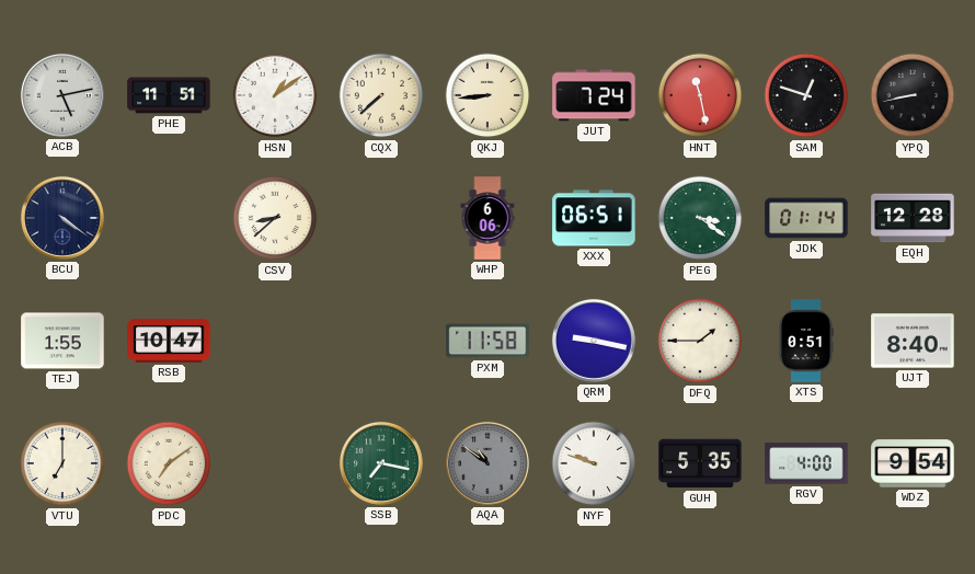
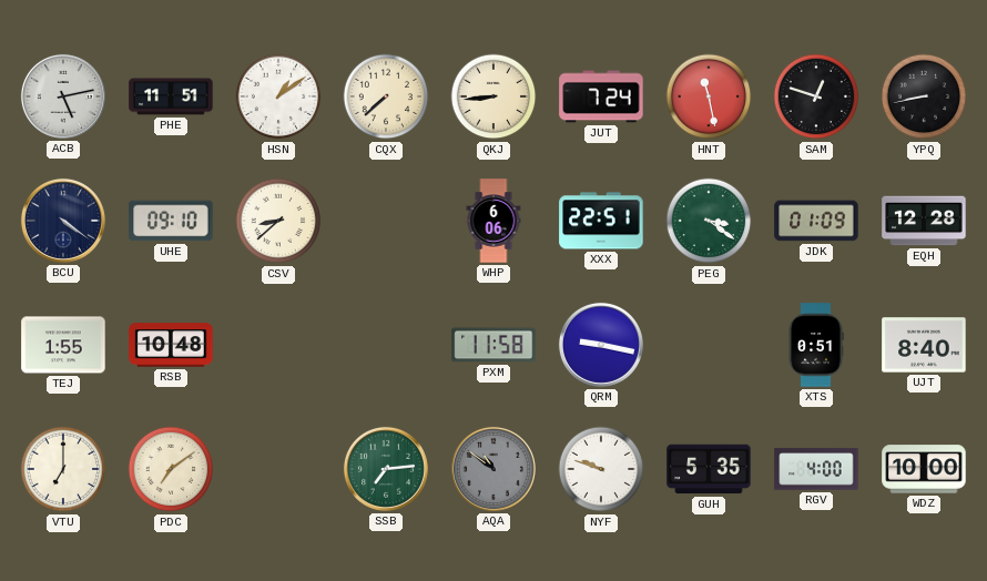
UHE: none -> 09:10
XXX: 06:51 -> 22:51
JDK: 01:14 -> 01:09
RSB: 10:47 -> 10:48
DFQ: 1:45 -> none
SSB: 7:17 -> 7:14
WDZ: 9:54 -> 10:00
